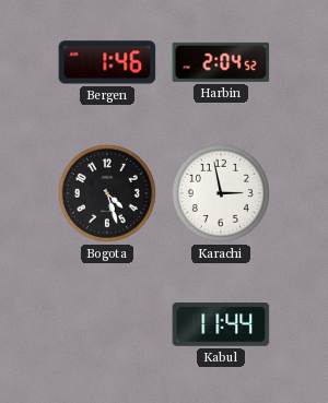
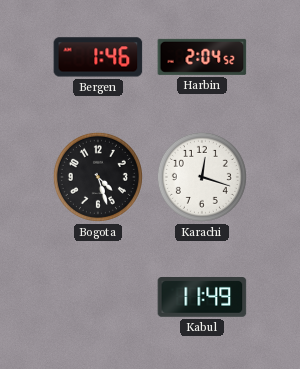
Karachi: 2:58 -> 12:18
Kabul: 11:44 -> 11:49
